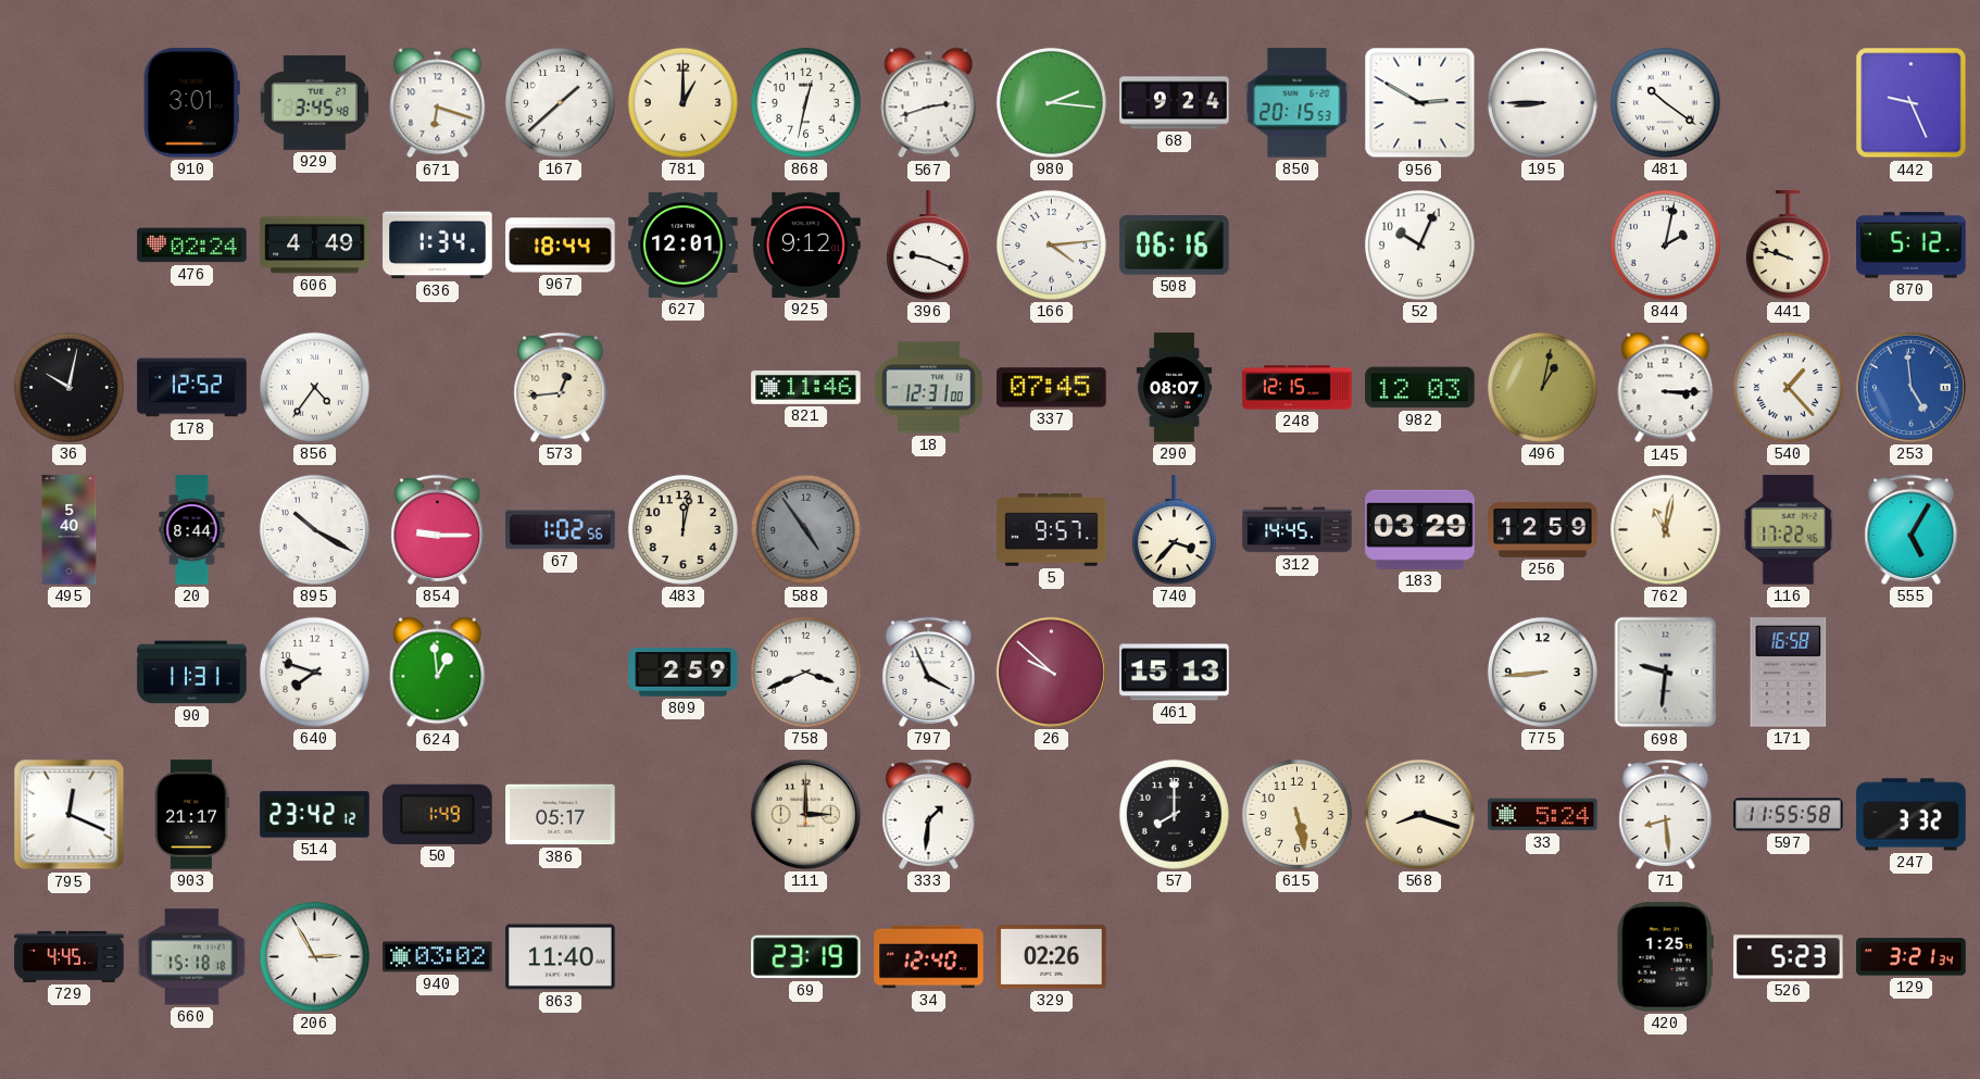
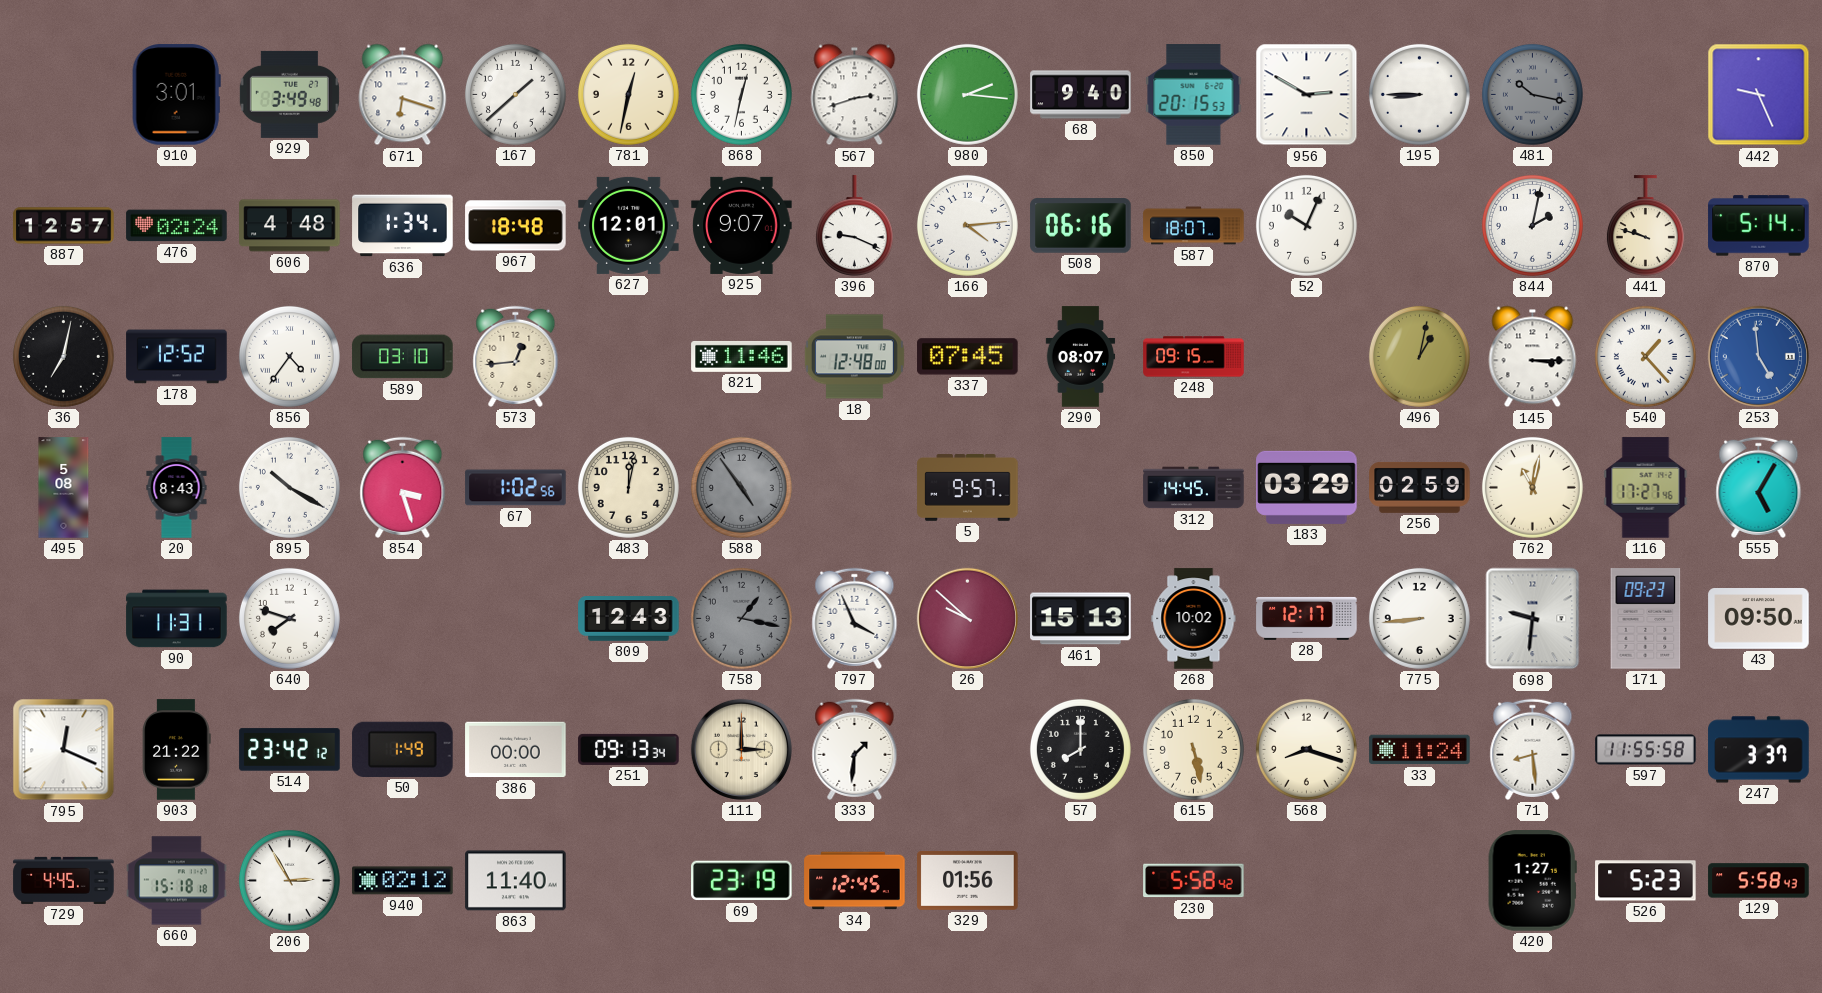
929: 3:45 -> 3:49
781: 1:00 -> 12:32
68: 9:24 -> 9:40
481: 10:21 -> 10:17
481 dial: white -> grey
887: none -> 12:57
606: 4:49 -> 4:48
967: 18:44 -> 18:48
925: 9:12 -> 9:07
587: none -> 18:07
870: 5:12 -> 5:14
36: 10:02 -> 7:02
589: none -> 03:10
18: 12:31 -> 12:48
248: 12:15 -> 09:15
982: 12:03 -> none
495: 5:40 -> 5:08
20: 8:44 -> 8:43
854: 9:15 -> 3:27
740: 3:37 -> none
256: 12:59 -> 02:59
116: 17:22 -> 17:27
624: 12:59 -> none
809: 2:59 -> 12:43
758: 3:41 -> 1:17
758 dial: white -> grey
268: none -> 10:02
28: none -> 12:17
171: 16:58 -> 09:23
43: none -> 09:50
903: 21:17 -> 21:22
386: 05:17 -> 00:00
251: none -> 09:13
33: 5:24 -> 11:24
247: 3:32 -> 3:37
940: 03:02 -> 02:12
34: 12:40 -> 12:45
329: 02:26 -> 01:56
230: none -> 5:58
420: 1:25 -> 1:27
129: 3:21 -> 5:58
